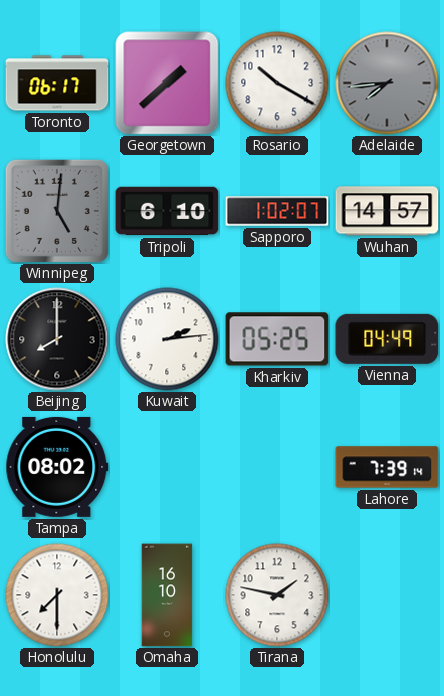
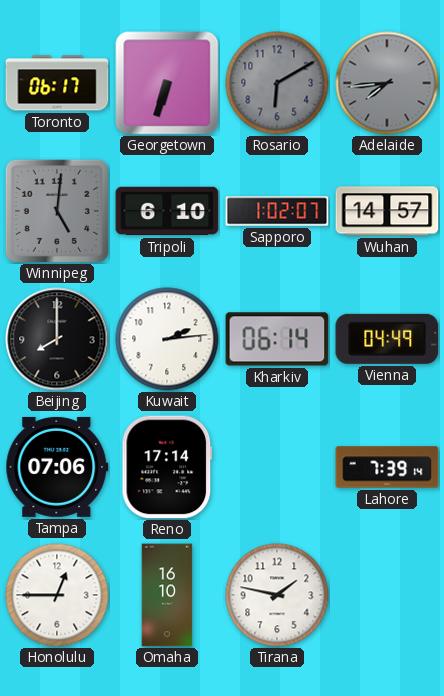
Georgetown: 1:38 -> 6:33
Rosario: 10:20 -> 6:10
Rosario dial: white -> grey
Kharkiv: 05:25 -> 06:14
Tampa: 08:02 -> 07:06
Reno: none -> 17:14
Honolulu: 7:30 -> 12:45
